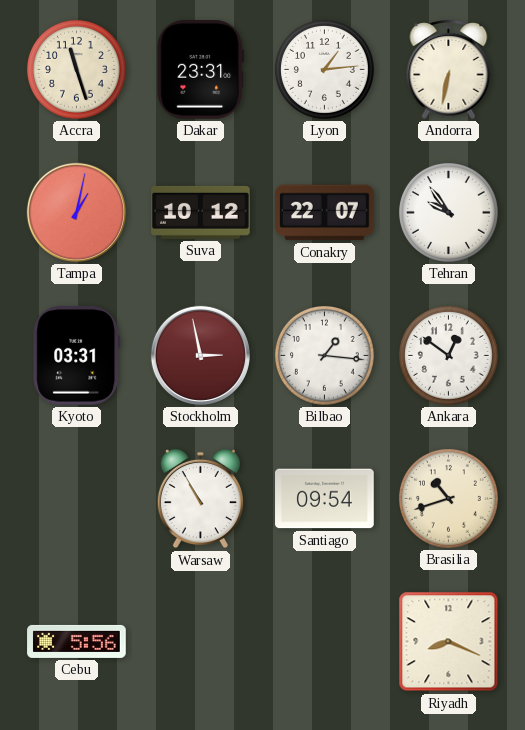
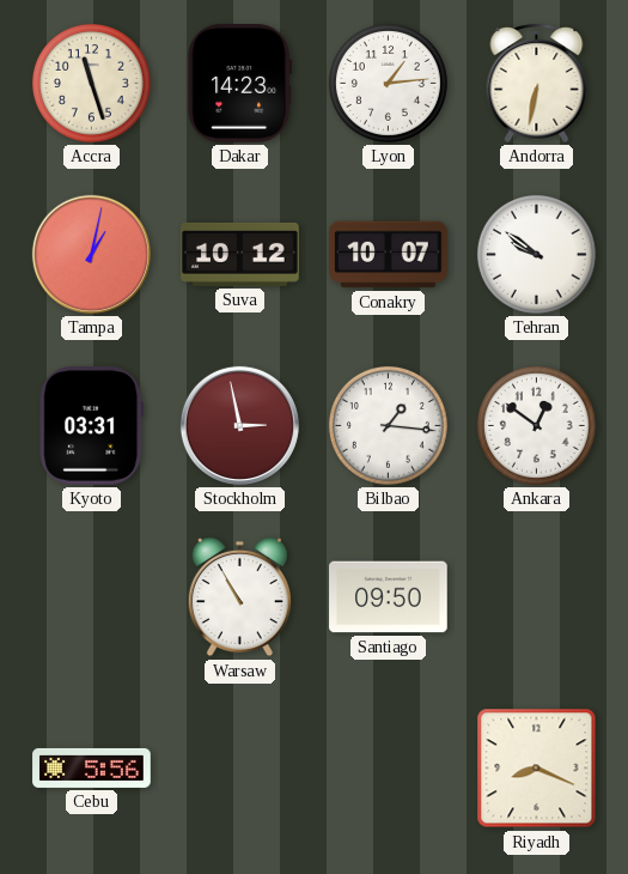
Dakar: 23:31 -> 14:23
Conakry: 22:07 -> 10:07
Tehran: 9:54 -> 9:51
Santiago: 09:54 -> 09:50
Brasilia: 10:42 -> none
